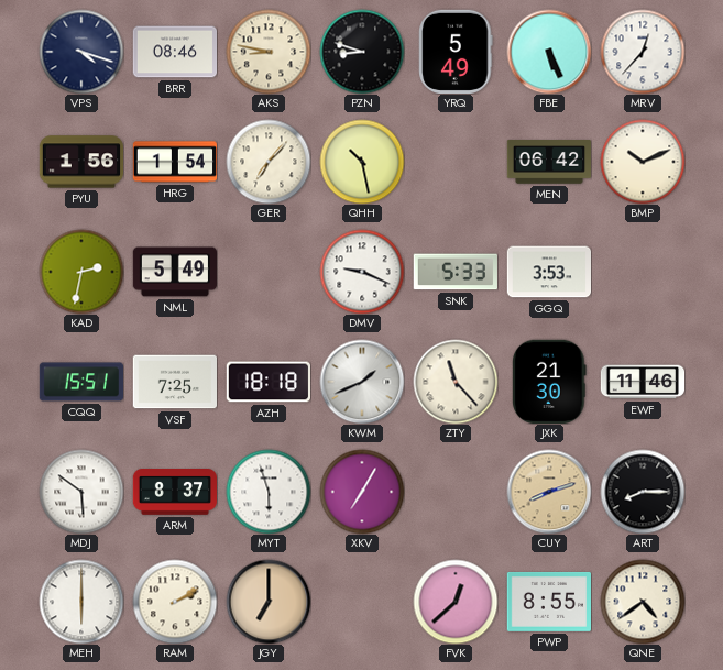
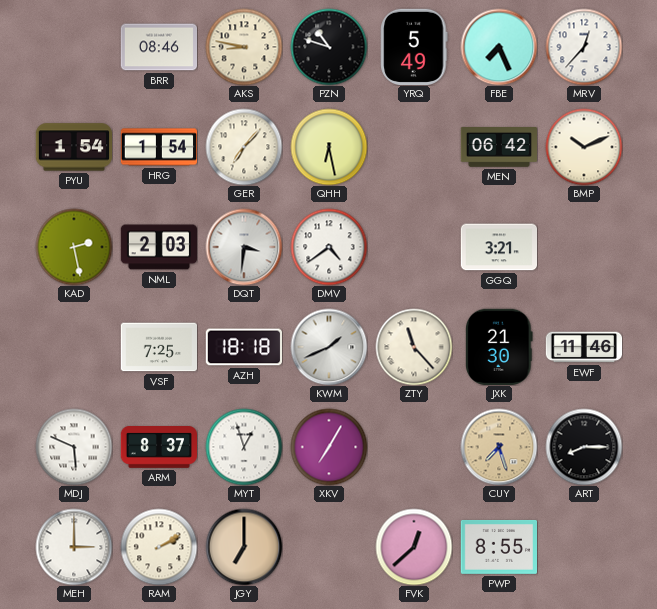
VPS: 4:18 -> none
PZN: 8:48 -> 10:48
FBE: 5:26 -> 7:26
PYU: 1:56 -> 1:54
QHH: 10:28 -> 6:28
KAD: 2:32 -> 2:28
NML: 5:49 -> 2:03
DQT: none -> 3:31
DMV: 9:19 -> 4:39
SNK: 5:33 -> none
GGQ: 3:53 -> 3:21
CQQ: 15:51 -> none
MDJ: 5:51 -> 5:49
MYT: 5:57 -> 12:57
CUY: 8:12 -> 7:27
MEH: 6:00 -> 3:00
QNE: 4:39 -> none
